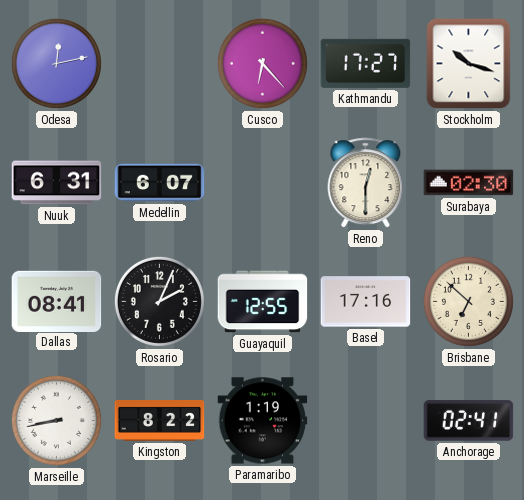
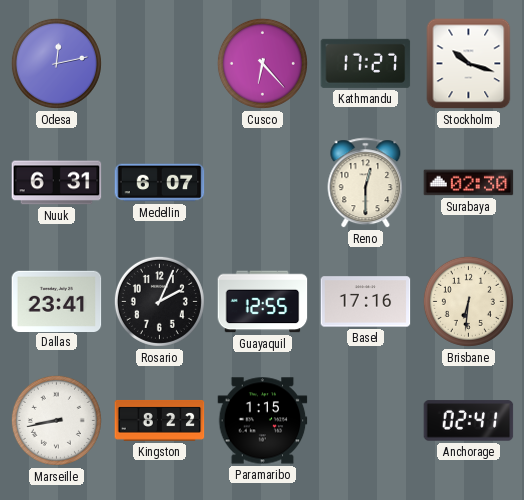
Dallas: 08:41 -> 23:41
Brisbane: 6:52 -> 6:31
Paramaribo: 1:19 -> 1:15
